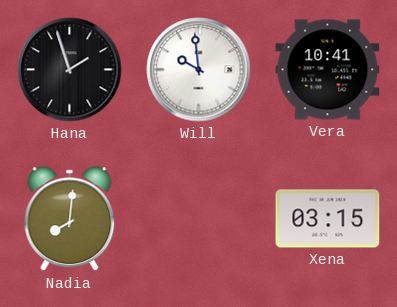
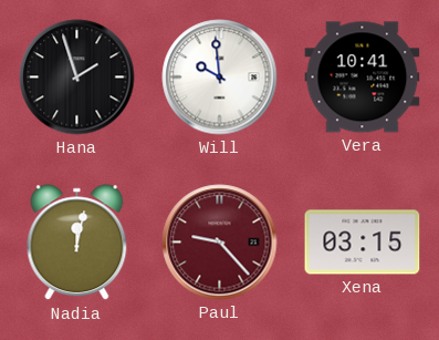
Nadia: 8:01 -> 12:02
Paul: none -> 9:23
